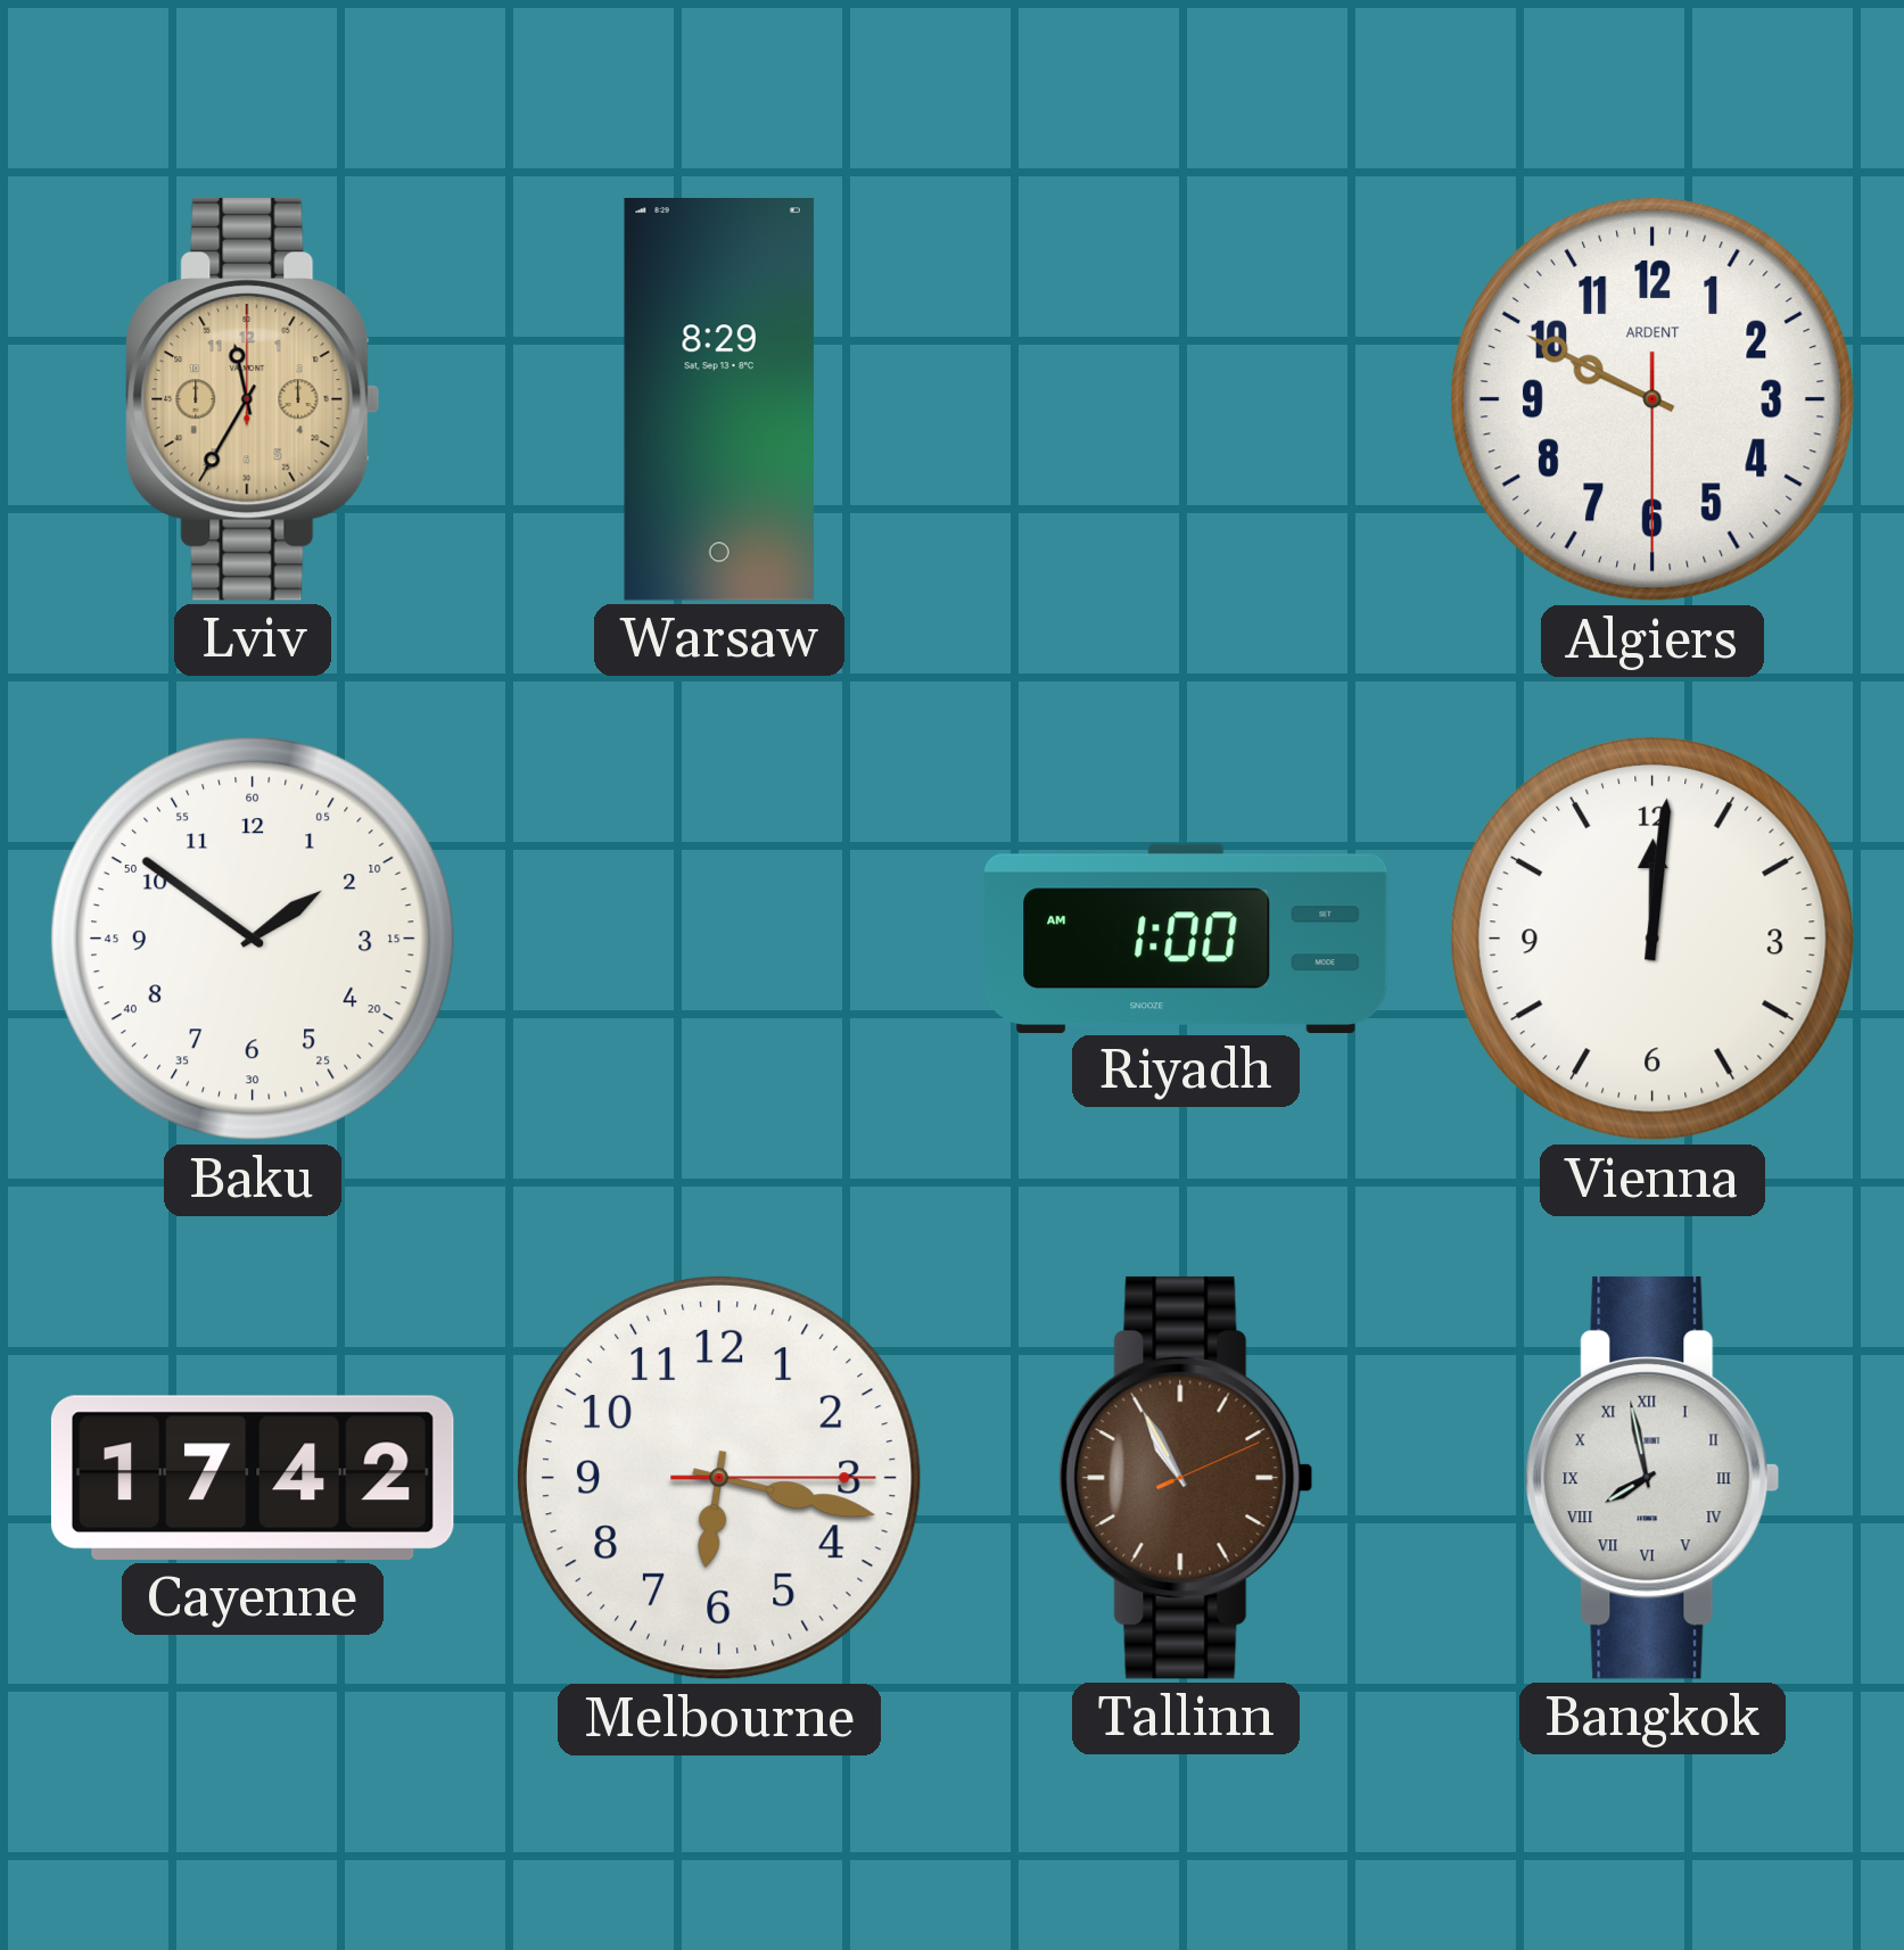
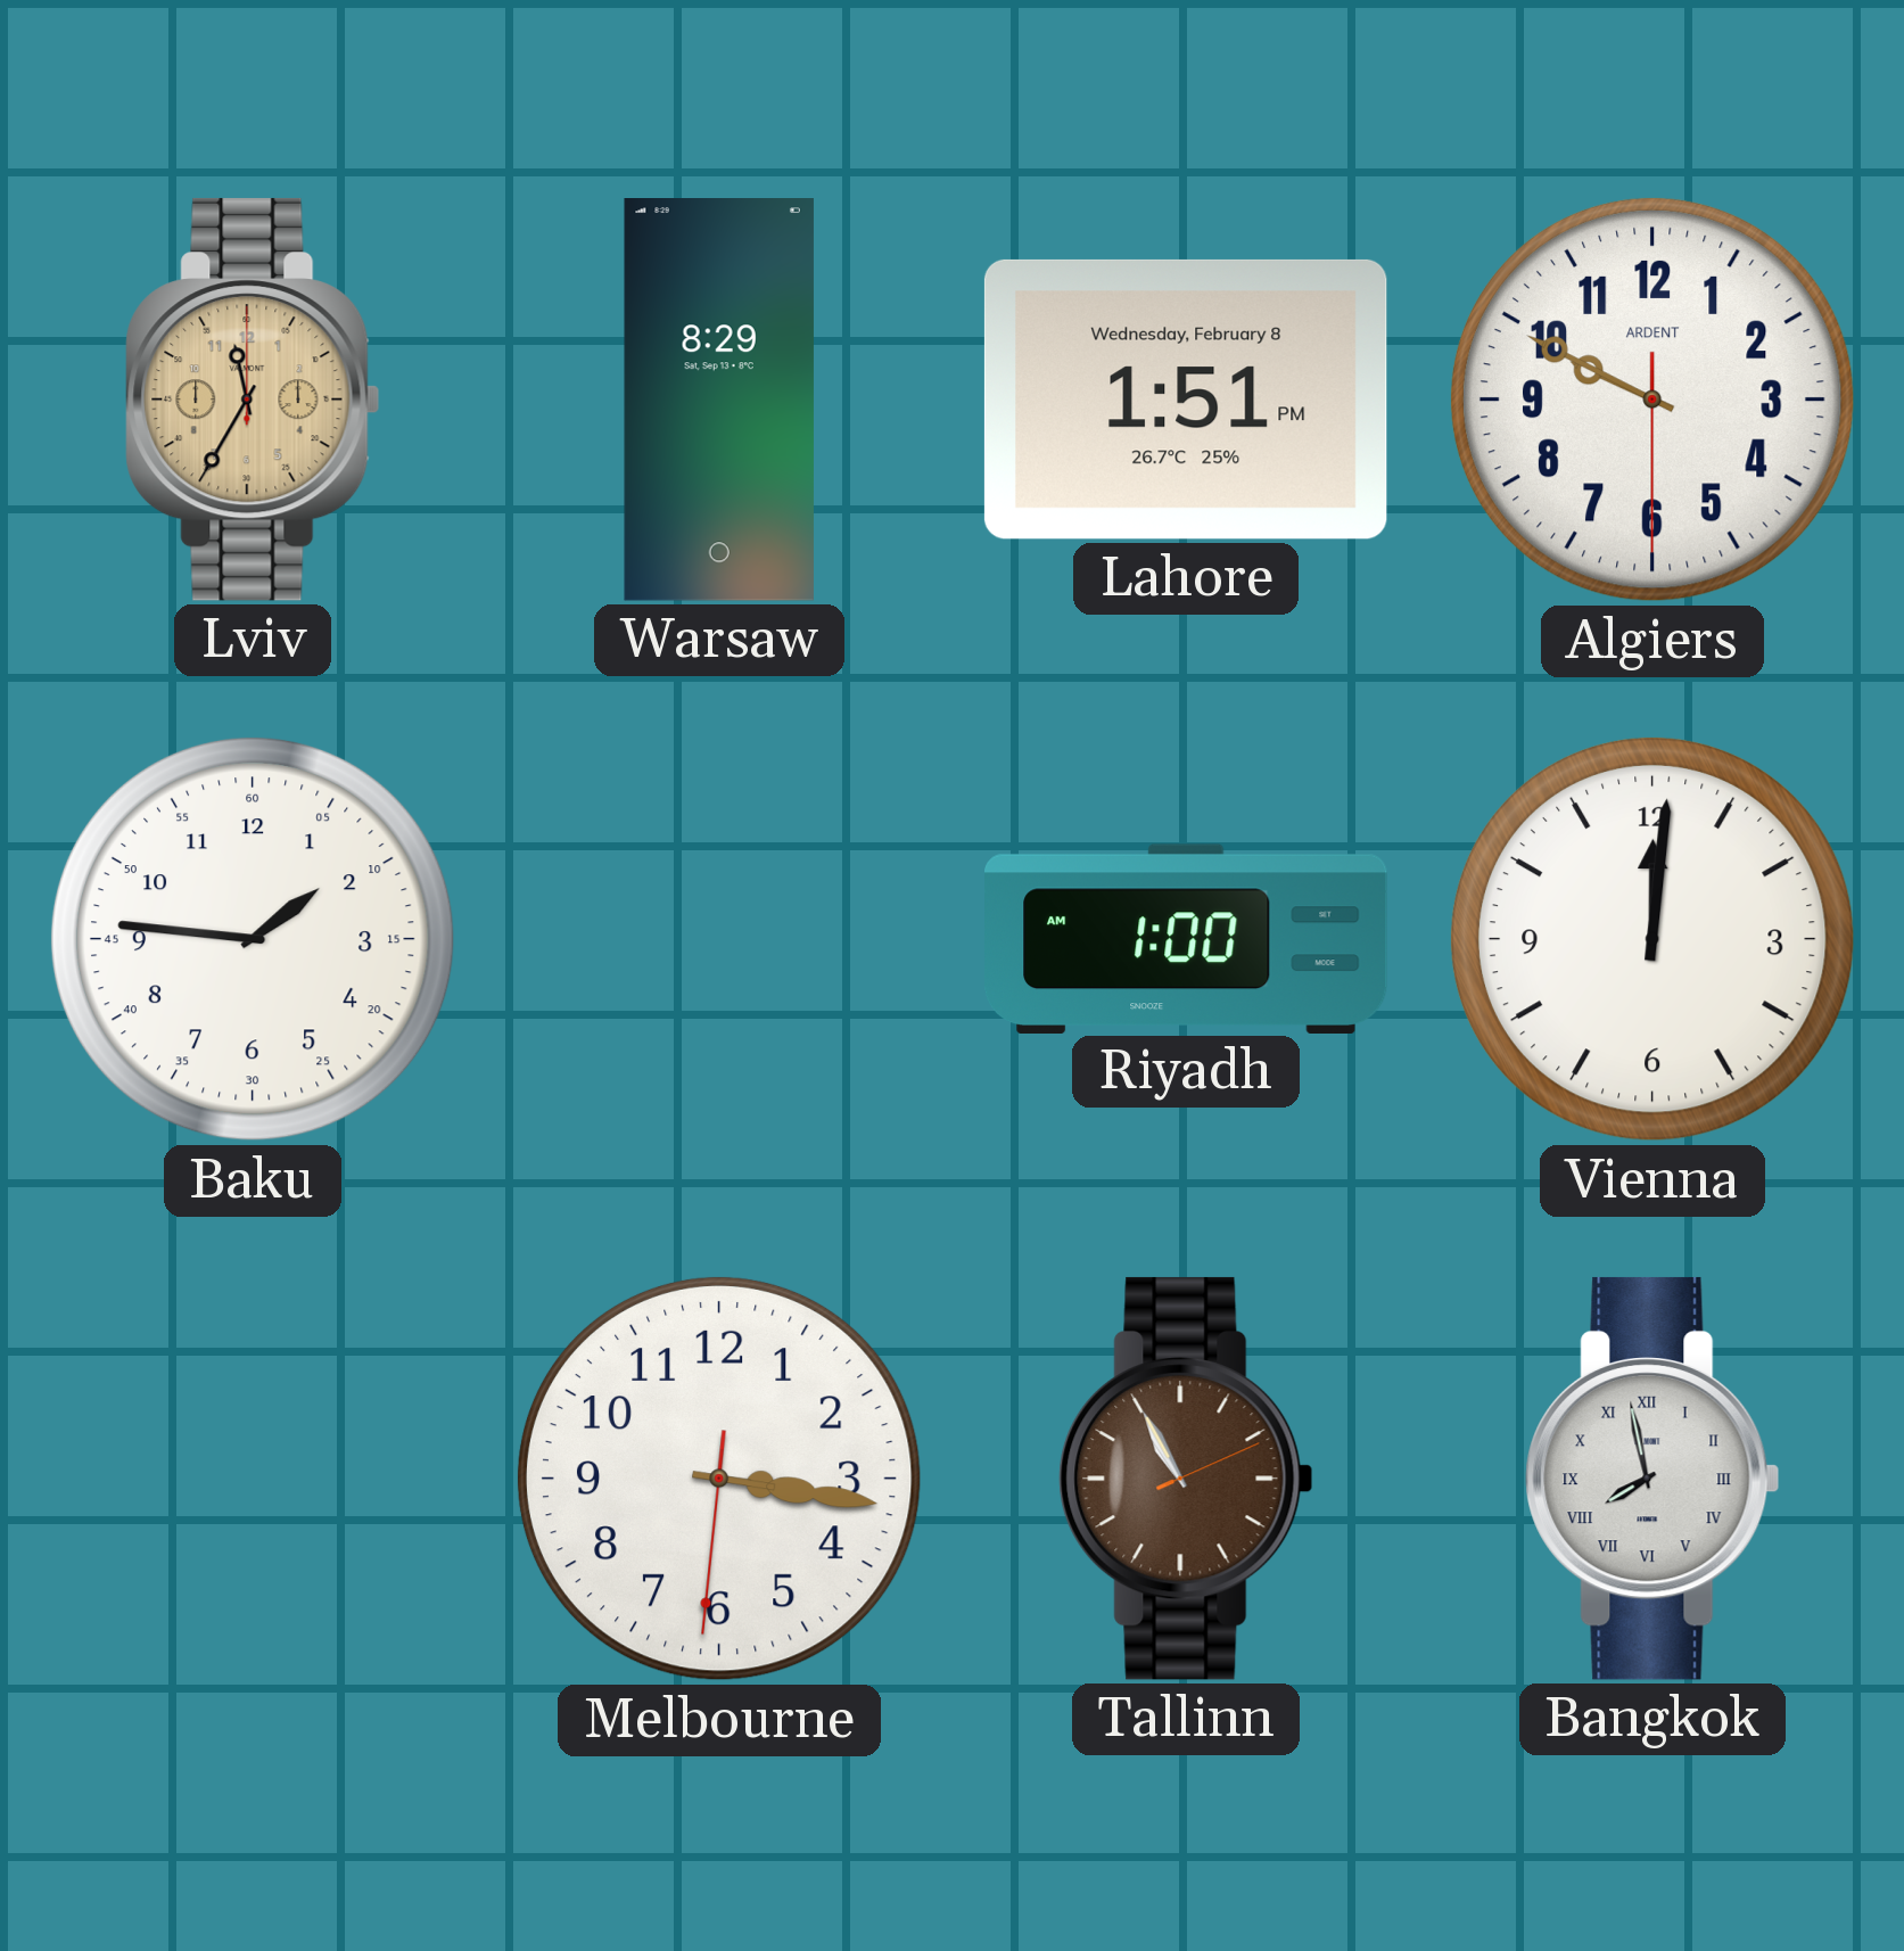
Lahore: none -> 1:51
Baku: 1:51 -> 1:46
Cayenne: 17:42 -> none
Melbourne: 6:17 -> 3:16
